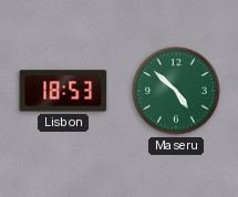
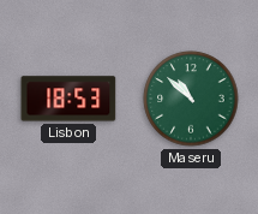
Maseru: 4:52 -> 10:52
